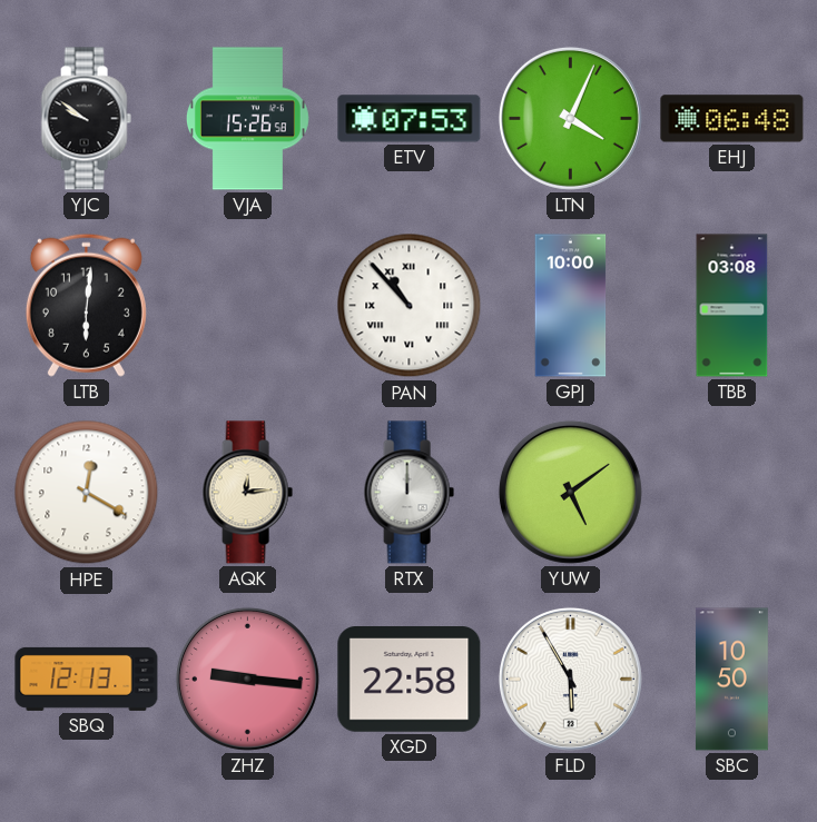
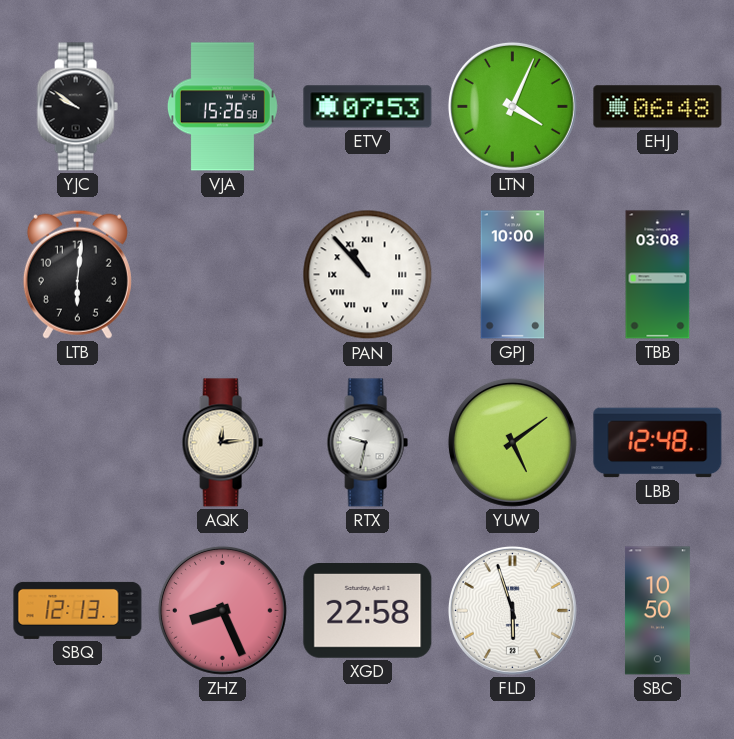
HPE: 12:20 -> none
RTX: 12:00 -> 9:32
LBB: none -> 12:48
ZHZ: 9:16 -> 8:26
FLD: 5:55 -> 5:57
